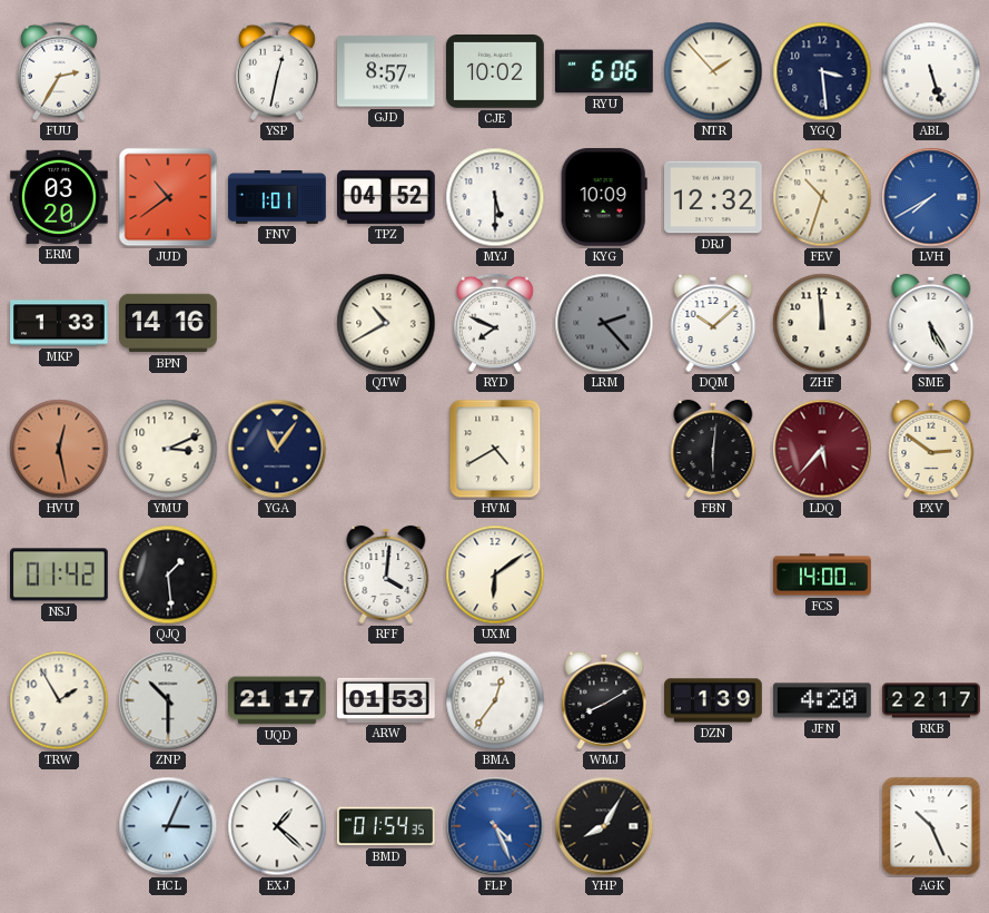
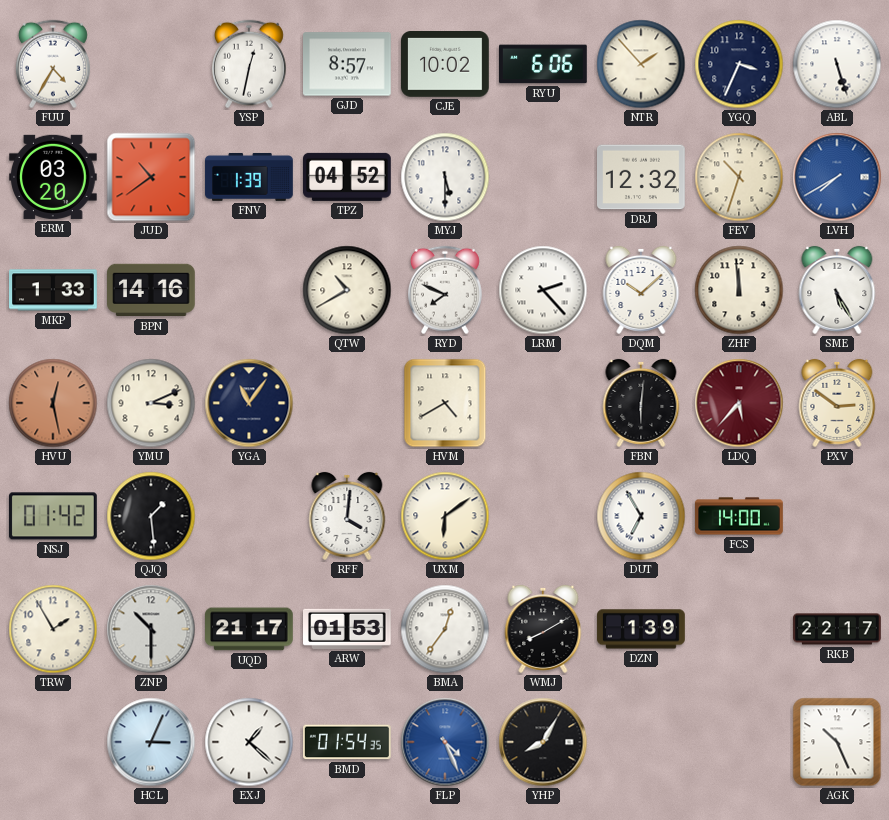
FUU: 2:35 -> 4:35
YGQ: 3:29 -> 3:34
FNV: 1:01 -> 1:39
KYG: 10:09 -> none
LRM dial: grey -> white
DUT: none -> 6:55
JFN: 4:20 -> none
